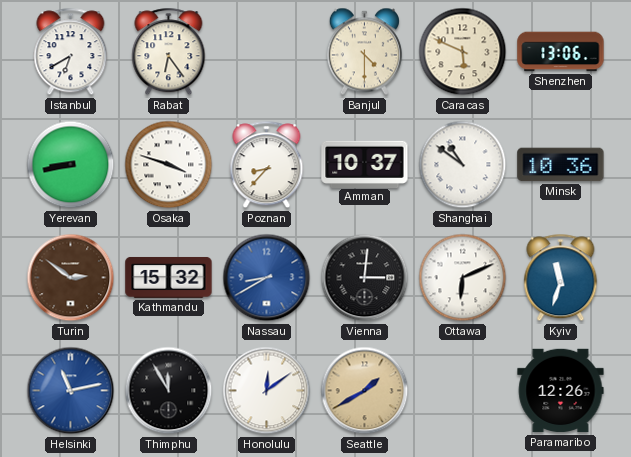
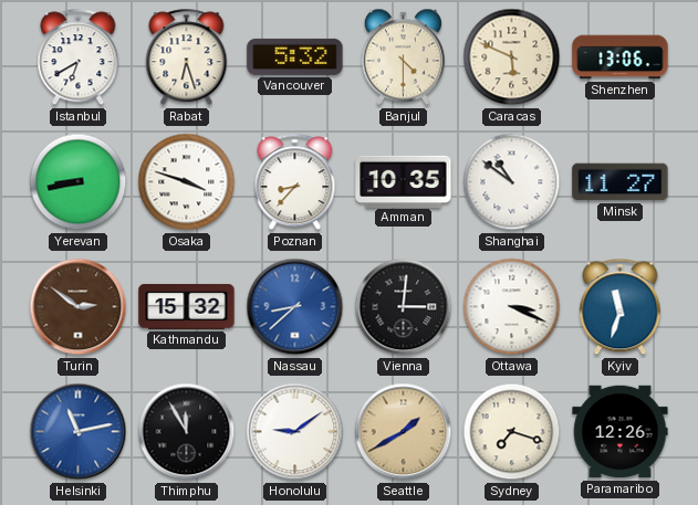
Rabat: 6:24 -> 6:27
Vancouver: none -> 5:32
Amman: 10:37 -> 10:35
Minsk: 10:36 -> 11:27
Nassau: 8:40 -> 8:38
Ottawa: 6:11 -> 3:19
Honolulu: 12:09 -> 9:09
Sydney: none -> 7:18
